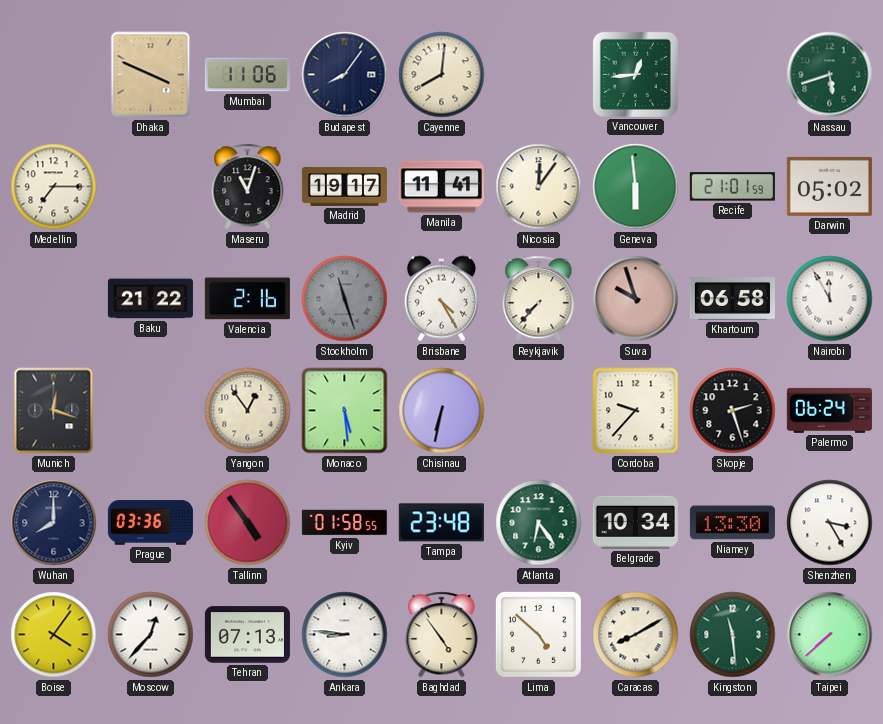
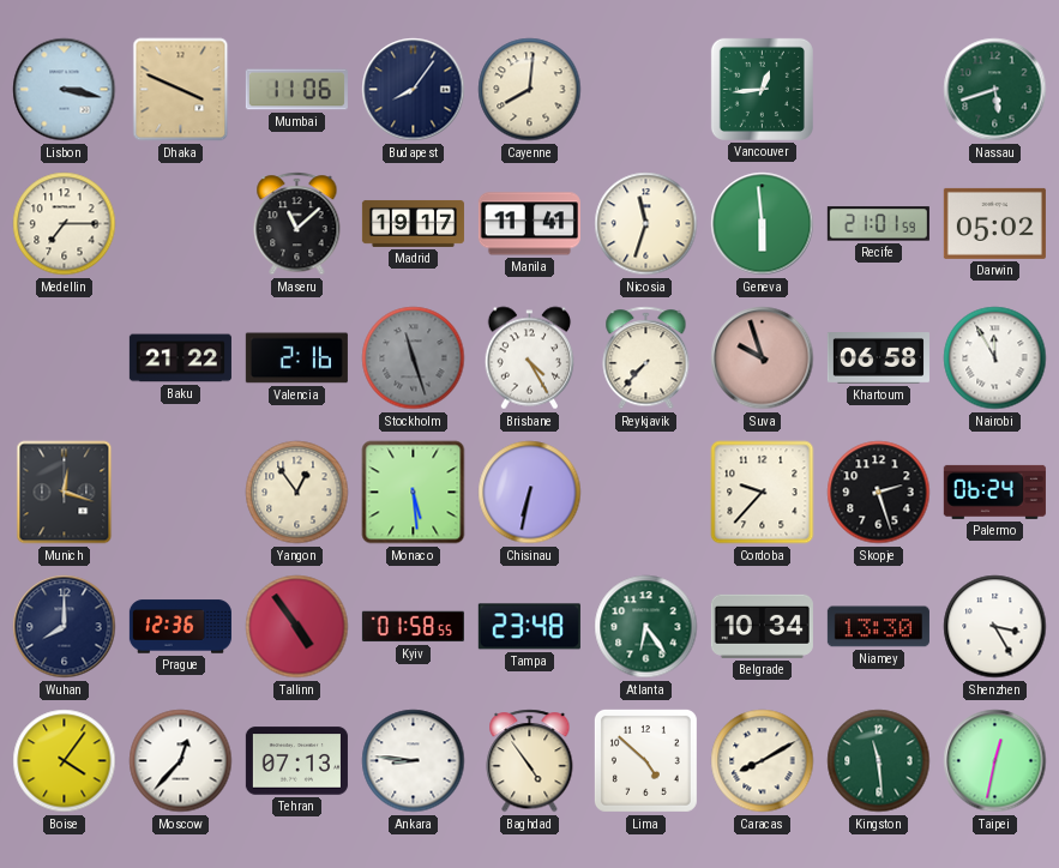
Lisbon: none -> 3:17
Maseru: 11:03 -> 11:08
Nicosia: 12:06 -> 11:33
Prague: 03:36 -> 12:36
Taipei: 7:38 -> 12:32
